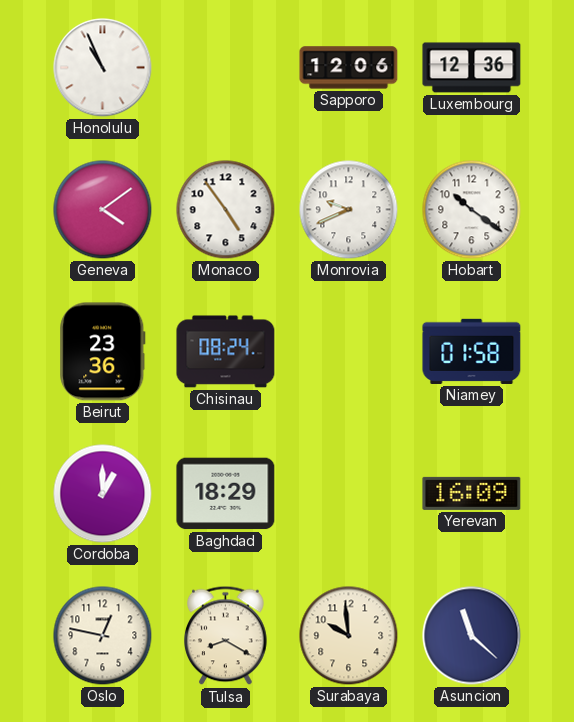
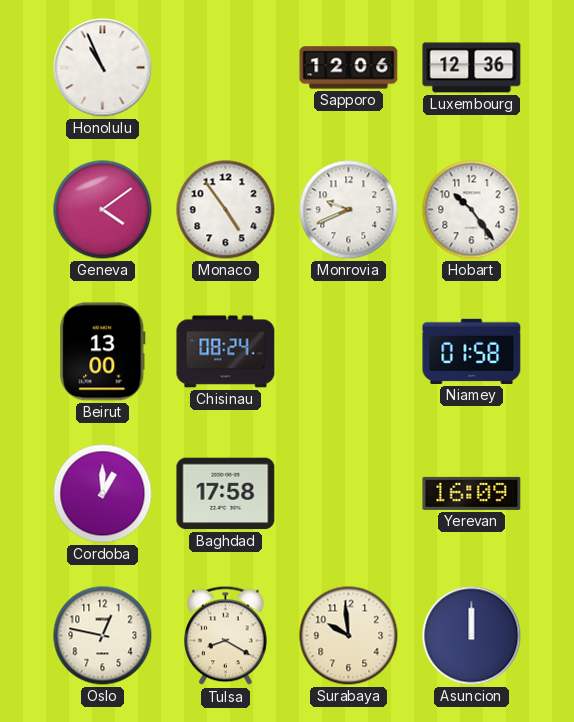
Hobart: 10:21 -> 10:24
Beirut: 23:36 -> 13:00
Baghdad: 18:29 -> 17:58
Asuncion: 11:22 -> 12:00
